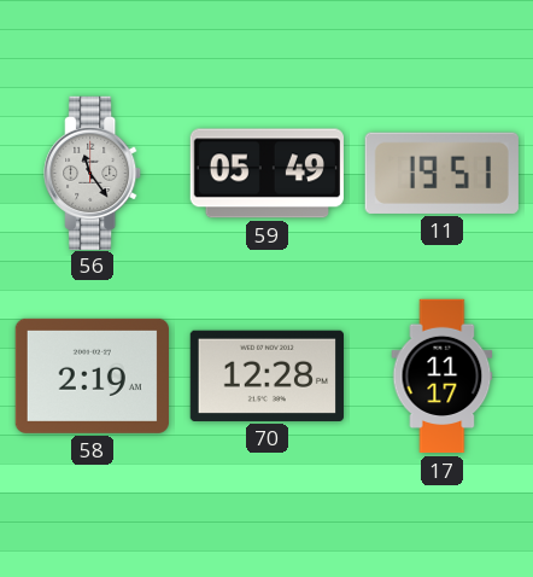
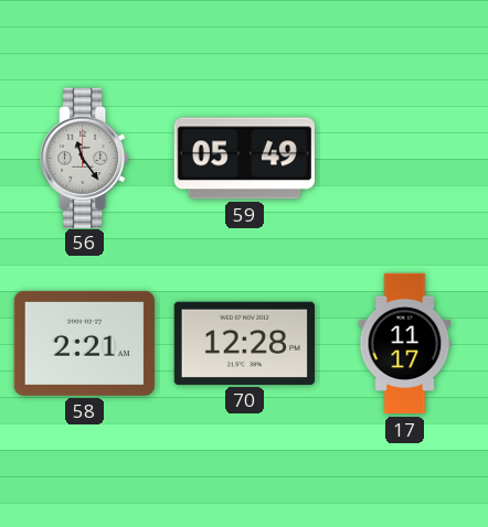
11: 19:51 -> none
58: 2:19 -> 2:21
